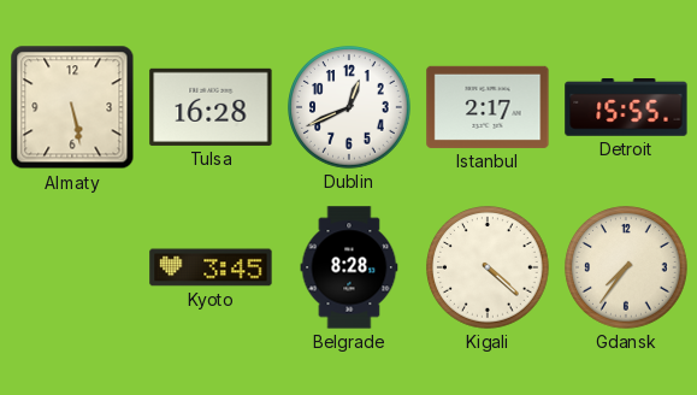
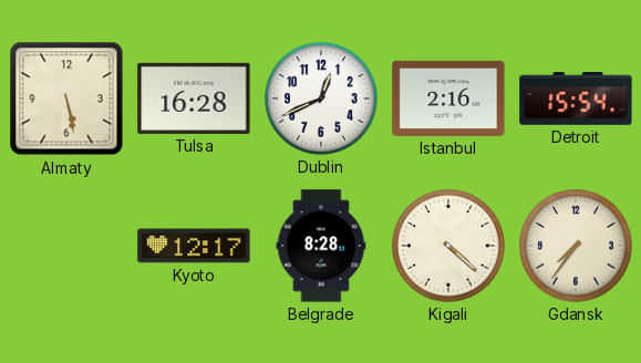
Istanbul: 2:17 -> 2:16
Detroit: 15:55 -> 15:54
Kyoto: 3:45 -> 12:17
